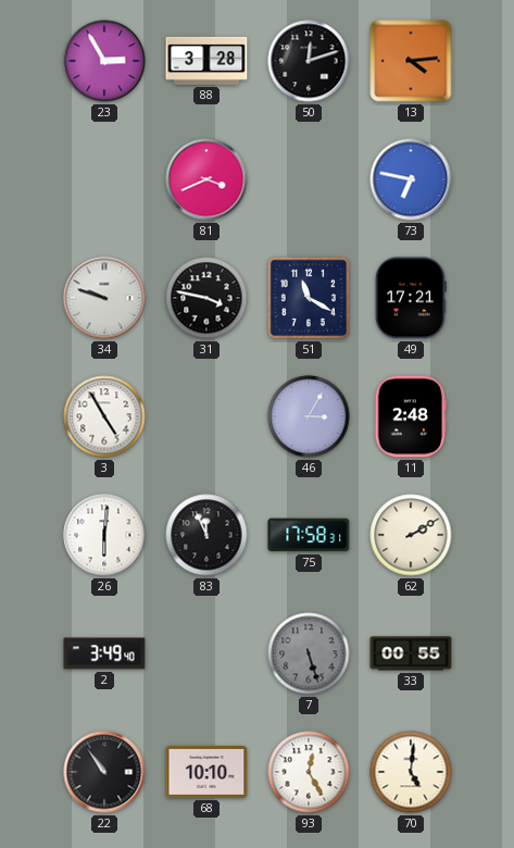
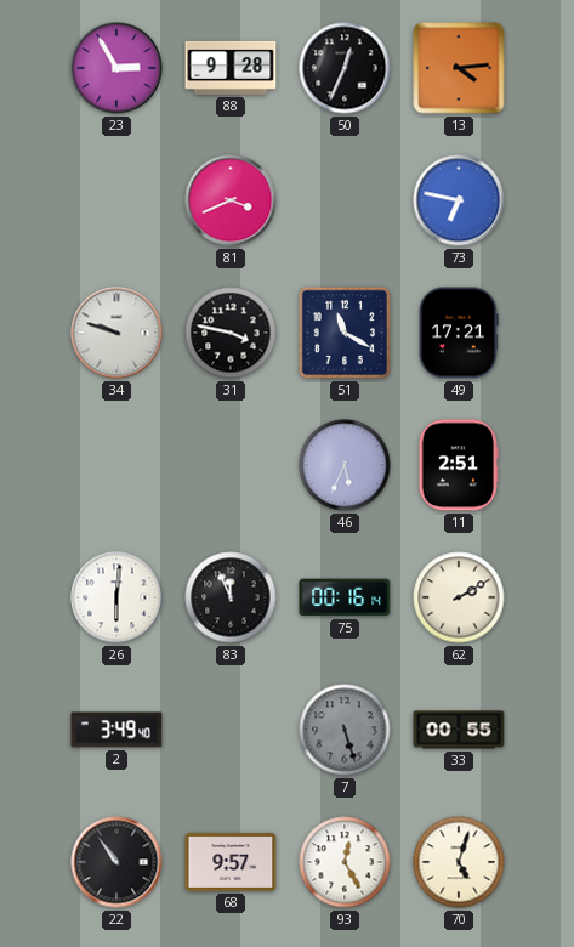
88: 3:28 -> 9:28
50: 12:12 -> 12:34
3: 4:55 -> none
46: 3:05 -> 5:34
11: 2:48 -> 2:51
75: 17:58 -> 00:16
68: 10:10 -> 9:57
70: 5:01 -> 5:03
